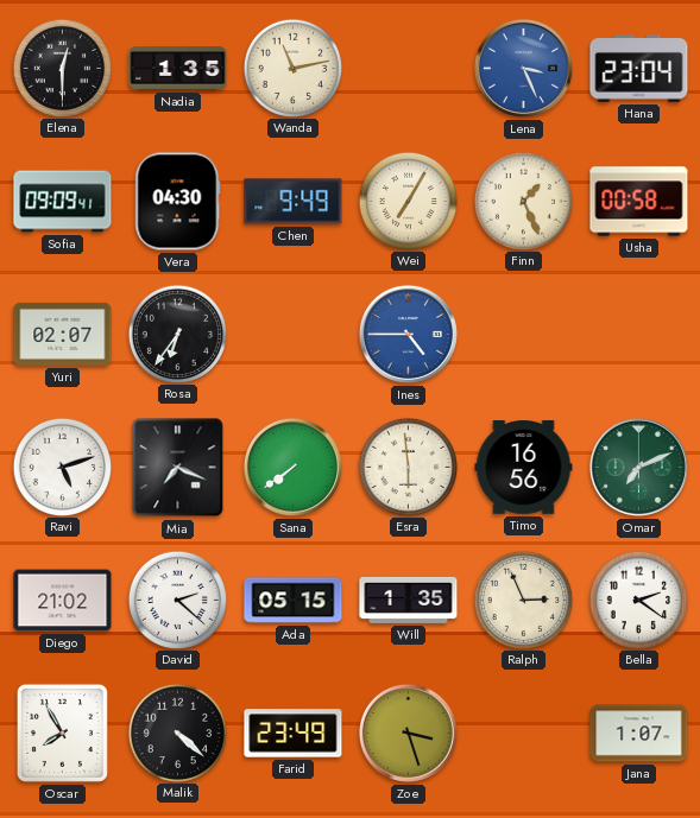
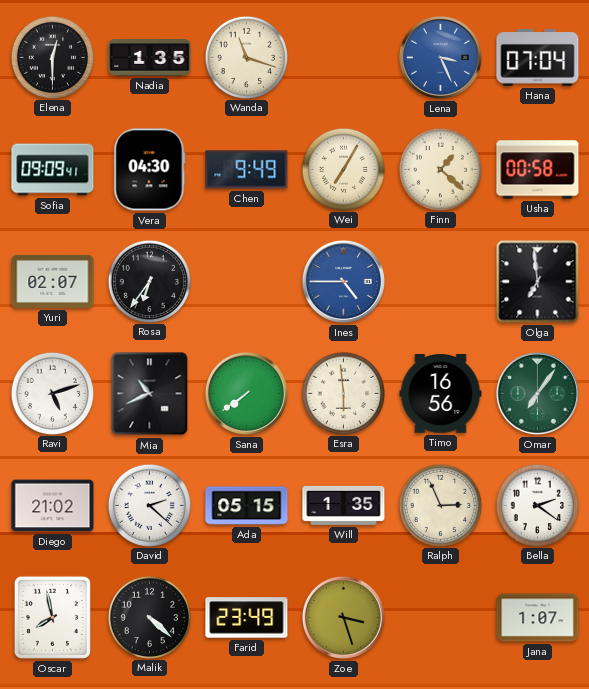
Wanda: 11:13 -> 11:18
Hana: 23:04 -> 07:04
Finn: 1:26 -> 1:22
Olga: none -> 6:59
Mia: 7:19 -> 10:41
Omar: 7:11 -> 7:06
Oscar: 7:55 -> 7:58
